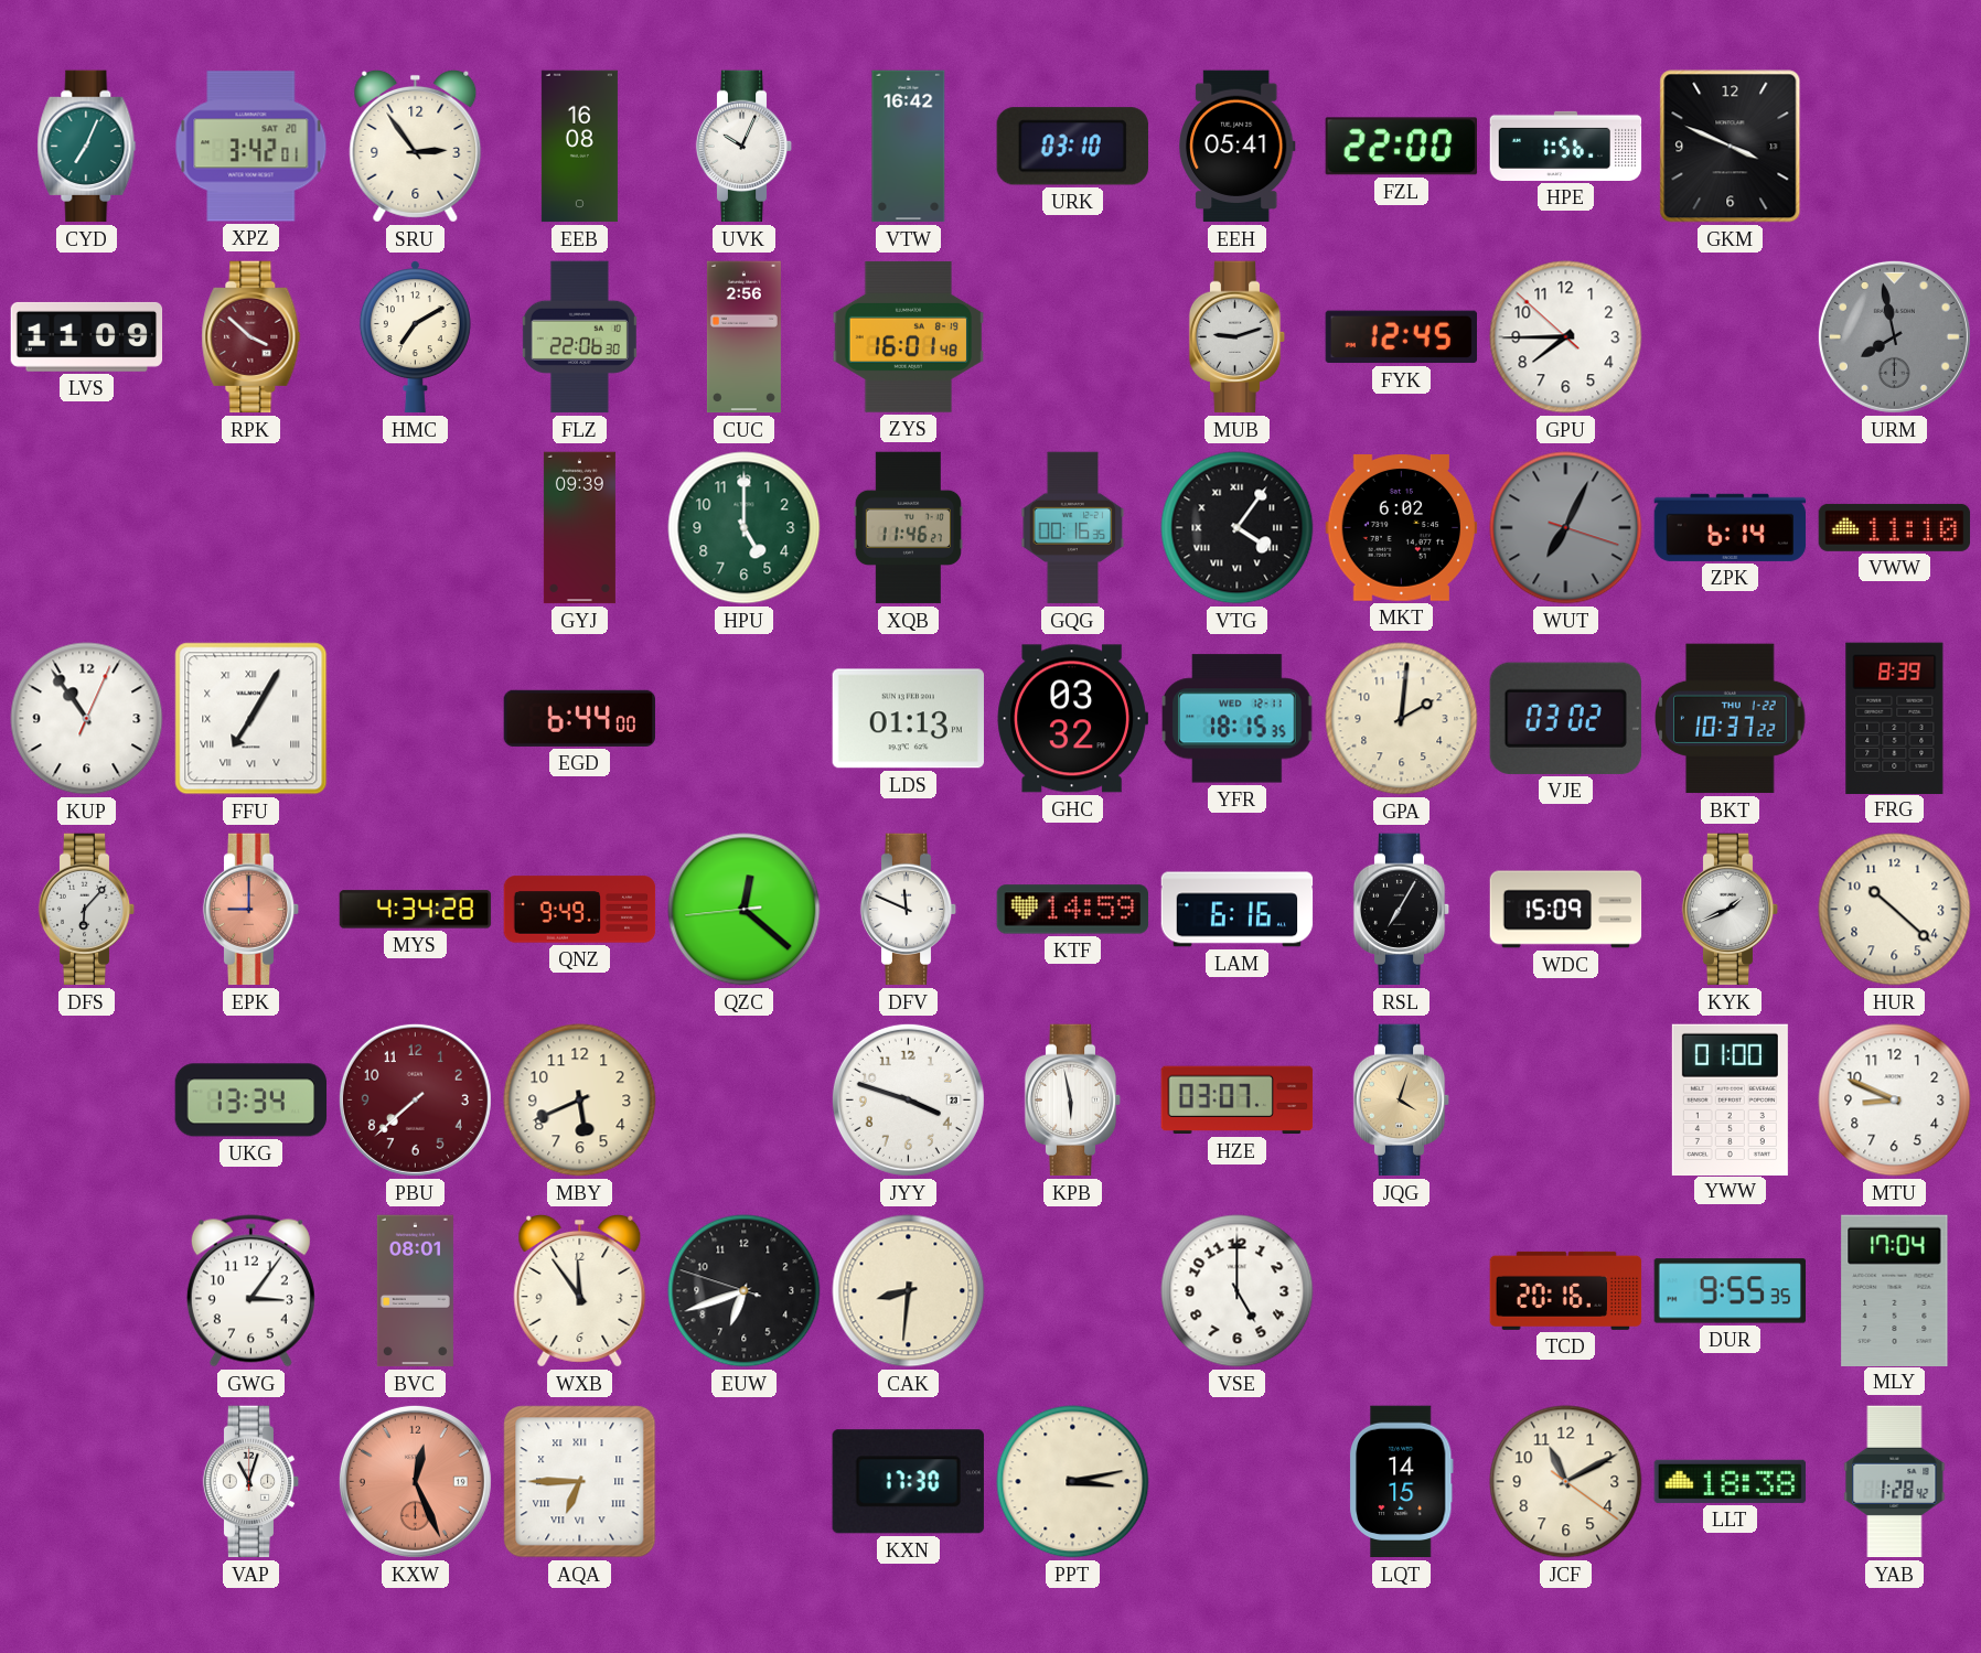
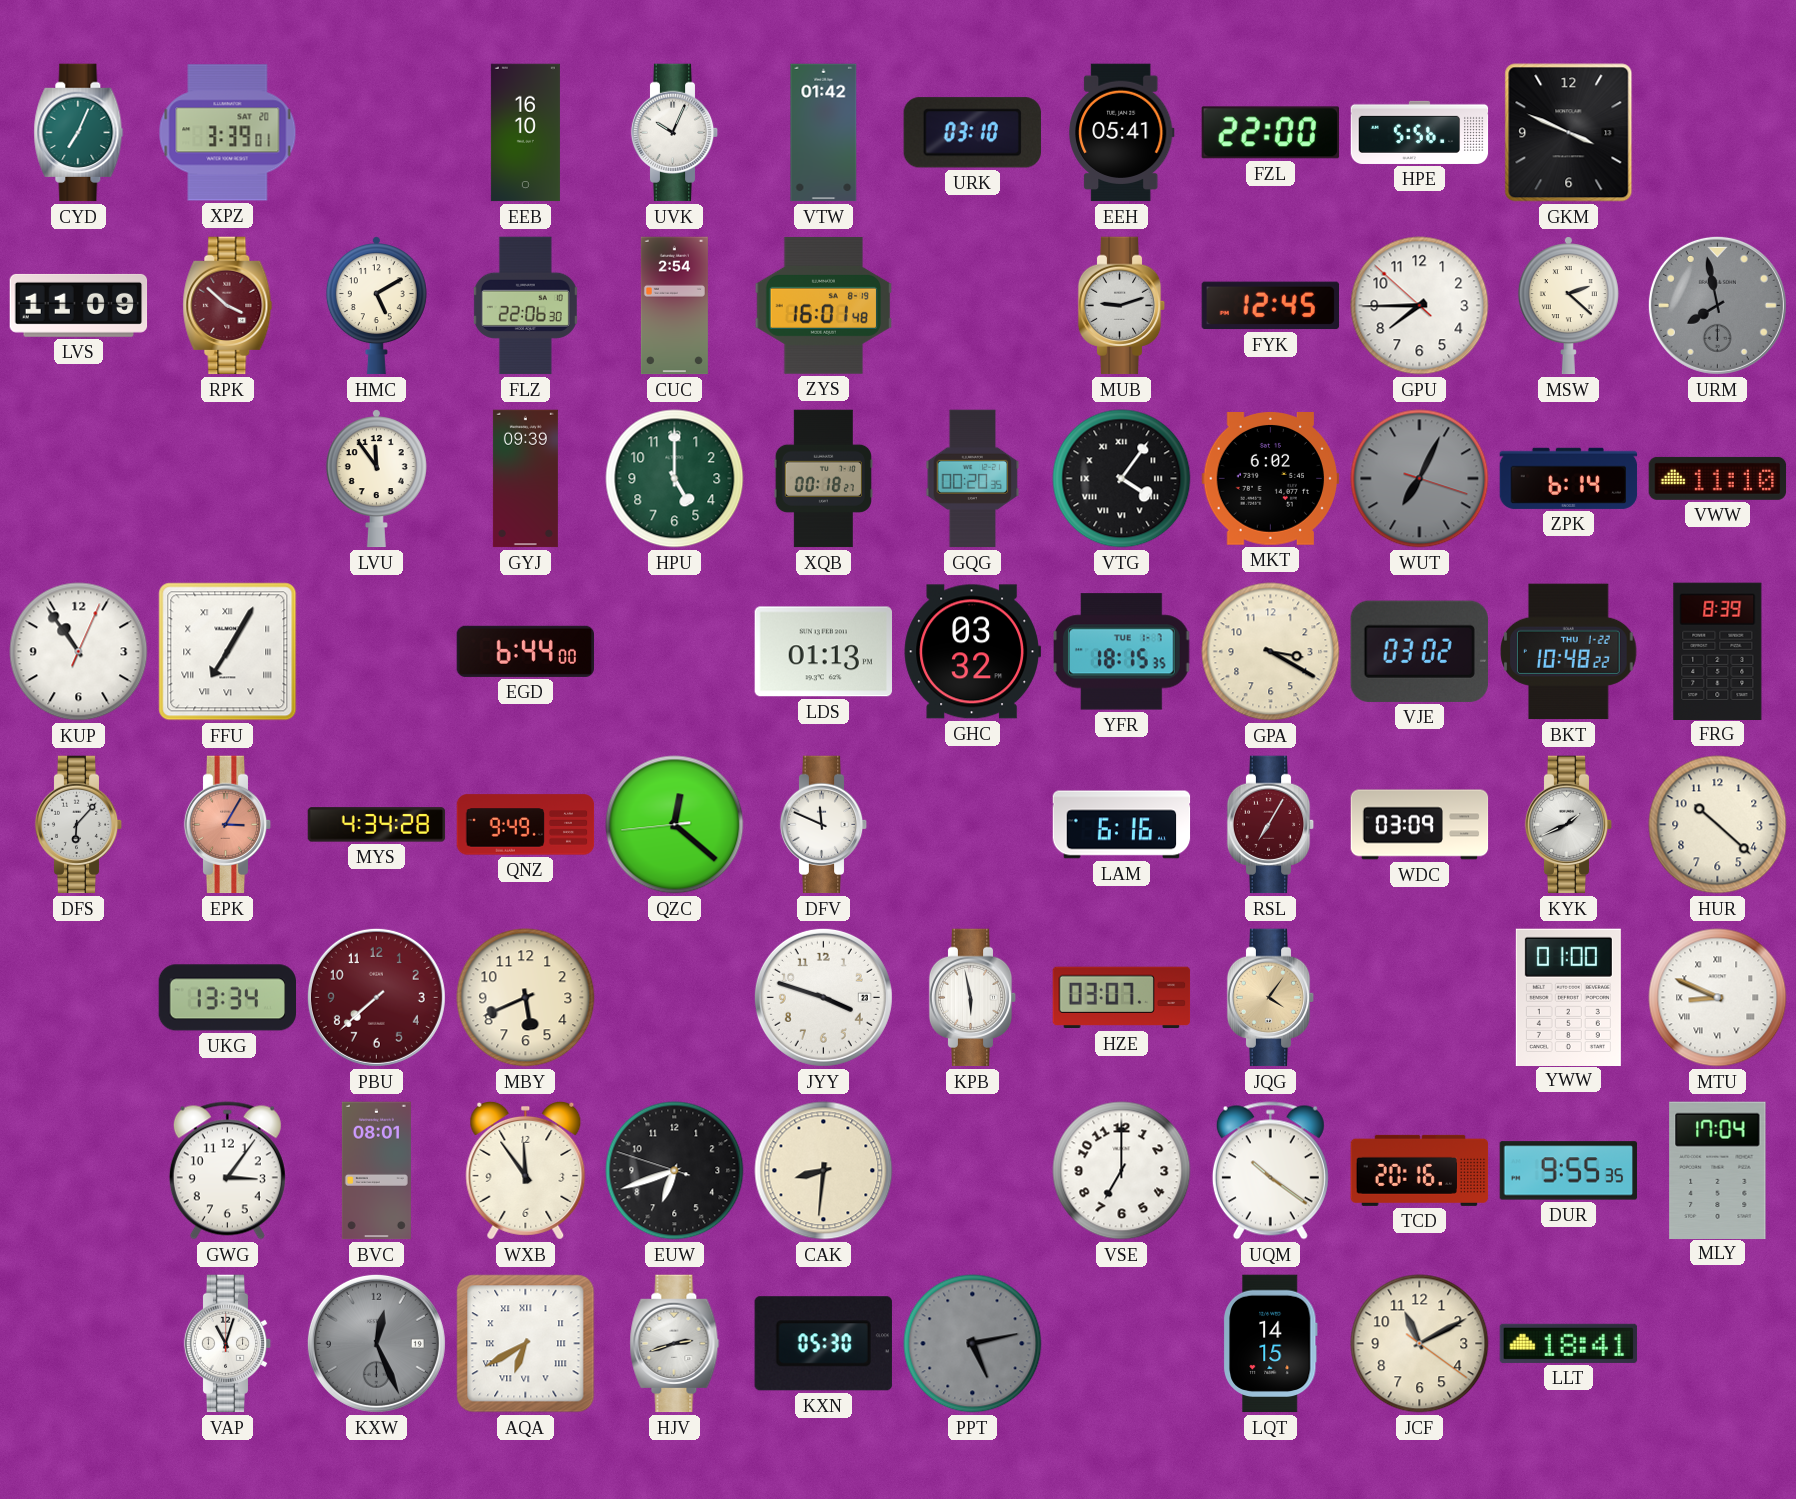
XPZ: 3:42 -> 3:39
SRU: 2:54 -> none
EEB: 16:08 -> 16:10
VTW: 16:42 -> 01:42
HPE: 1:56 -> 5:56
HMC: 7:10 -> 5:10
CUC: 2:56 -> 2:54
MSW: none -> 2:22
LVU: none -> 11:54
XQB: 11:46 -> 00:18
GQG: 00:16 -> 00:20
YFR date: WED 12-11 -> TUE 1-7
GPA: 2:01 -> 3:20
BKT: 10:37 -> 10:48
EPK: 9:00 -> 3:05
KTF: 14:59 -> none
RSL dial: black -> burgundy
WDC: 15:09 -> 03:09
JQG: 4:03 -> 4:06
MTU numerals: Arabic -> Roman
VSE: 5:00 -> 7:00
UQM: none -> 10:21
KXW dial: salmon -> grey
AQA: 6:45 -> 6:40
HJV: none -> 2:42
KXN: 17:30 -> 05:30
PPT: 3:13 -> 5:13
PPT dial: cream -> grey
LLT: 18:38 -> 18:41
YAB: 1:28 -> none
